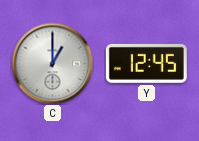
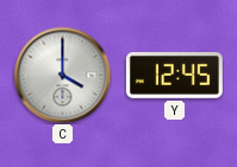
C: 1:00 -> 4:00
